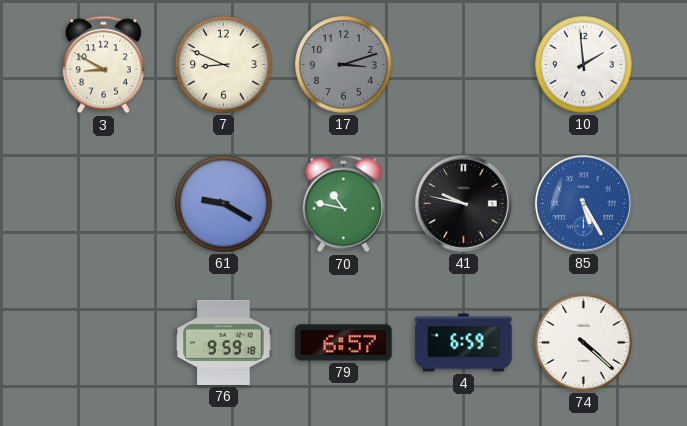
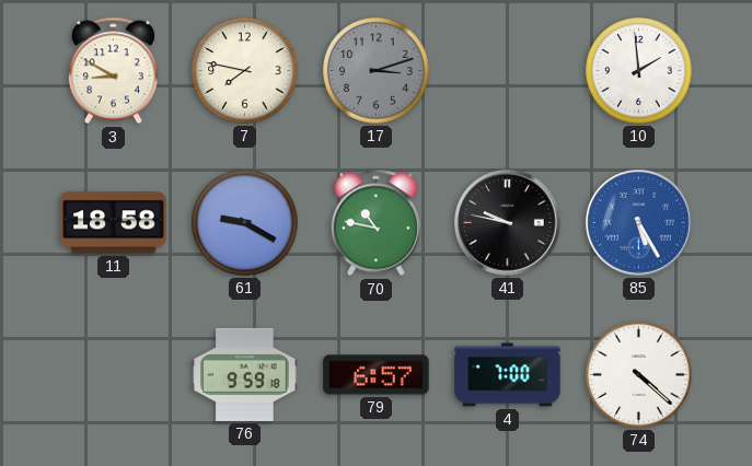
7: 8:49 -> 7:47
11: none -> 18:58
4: 6:59 -> 7:00
